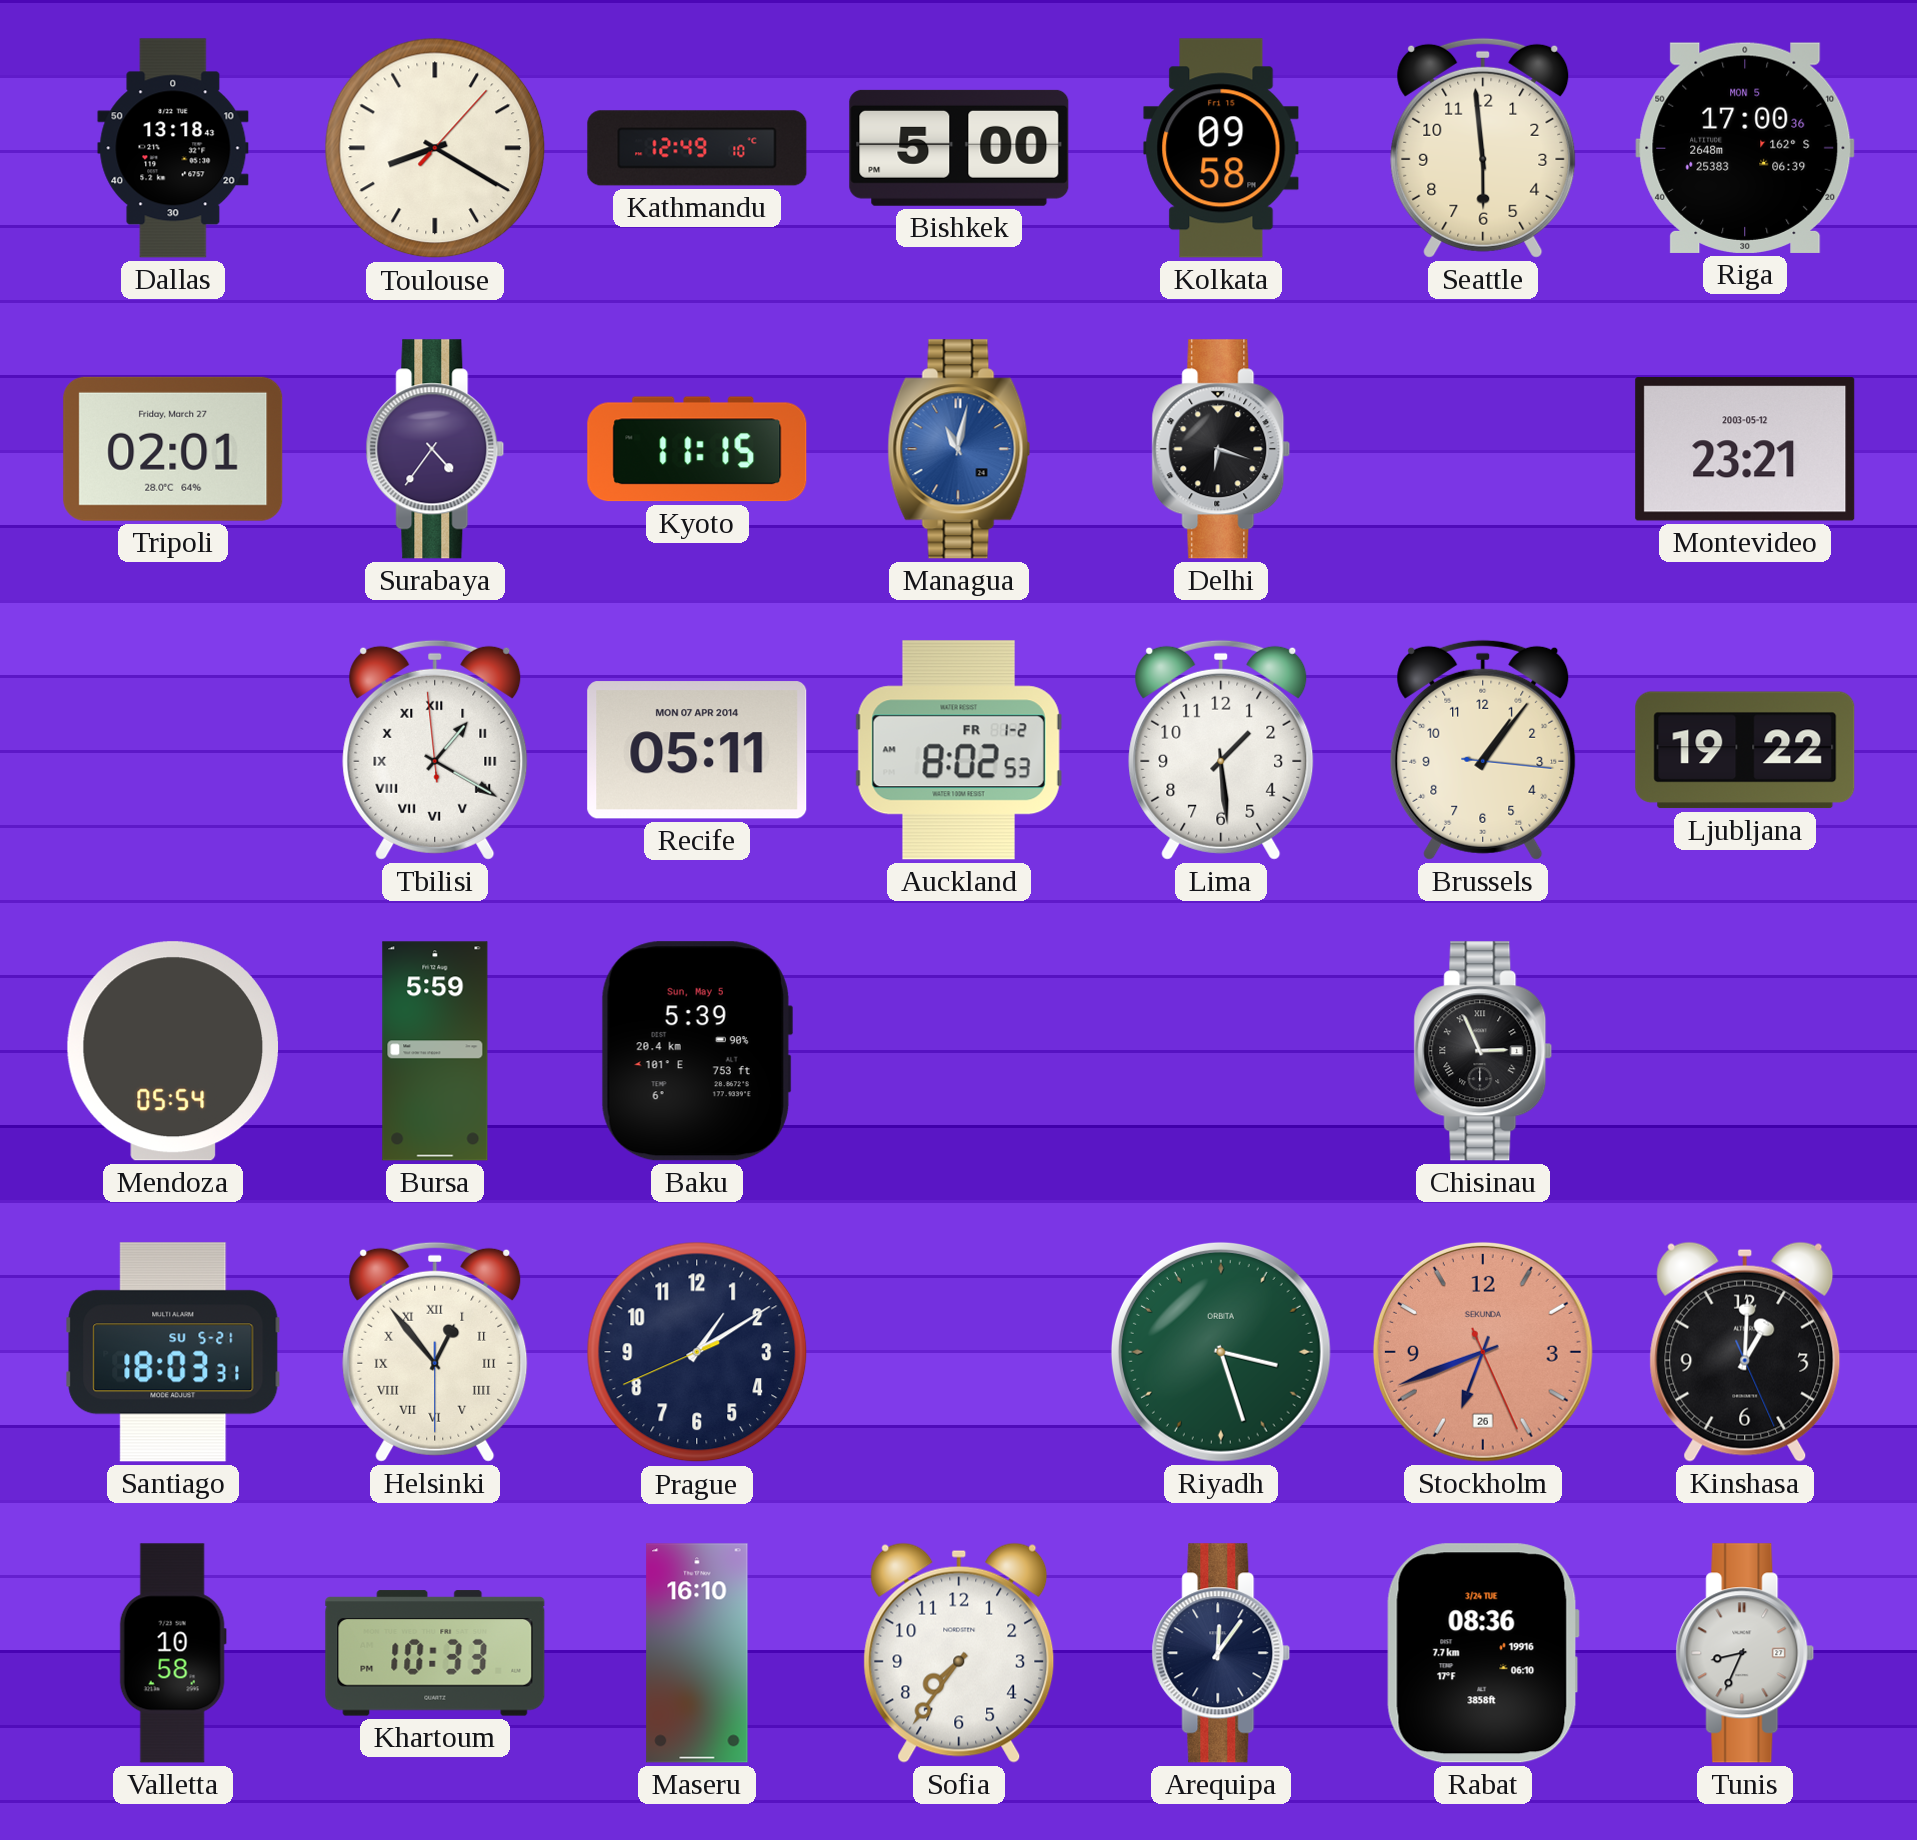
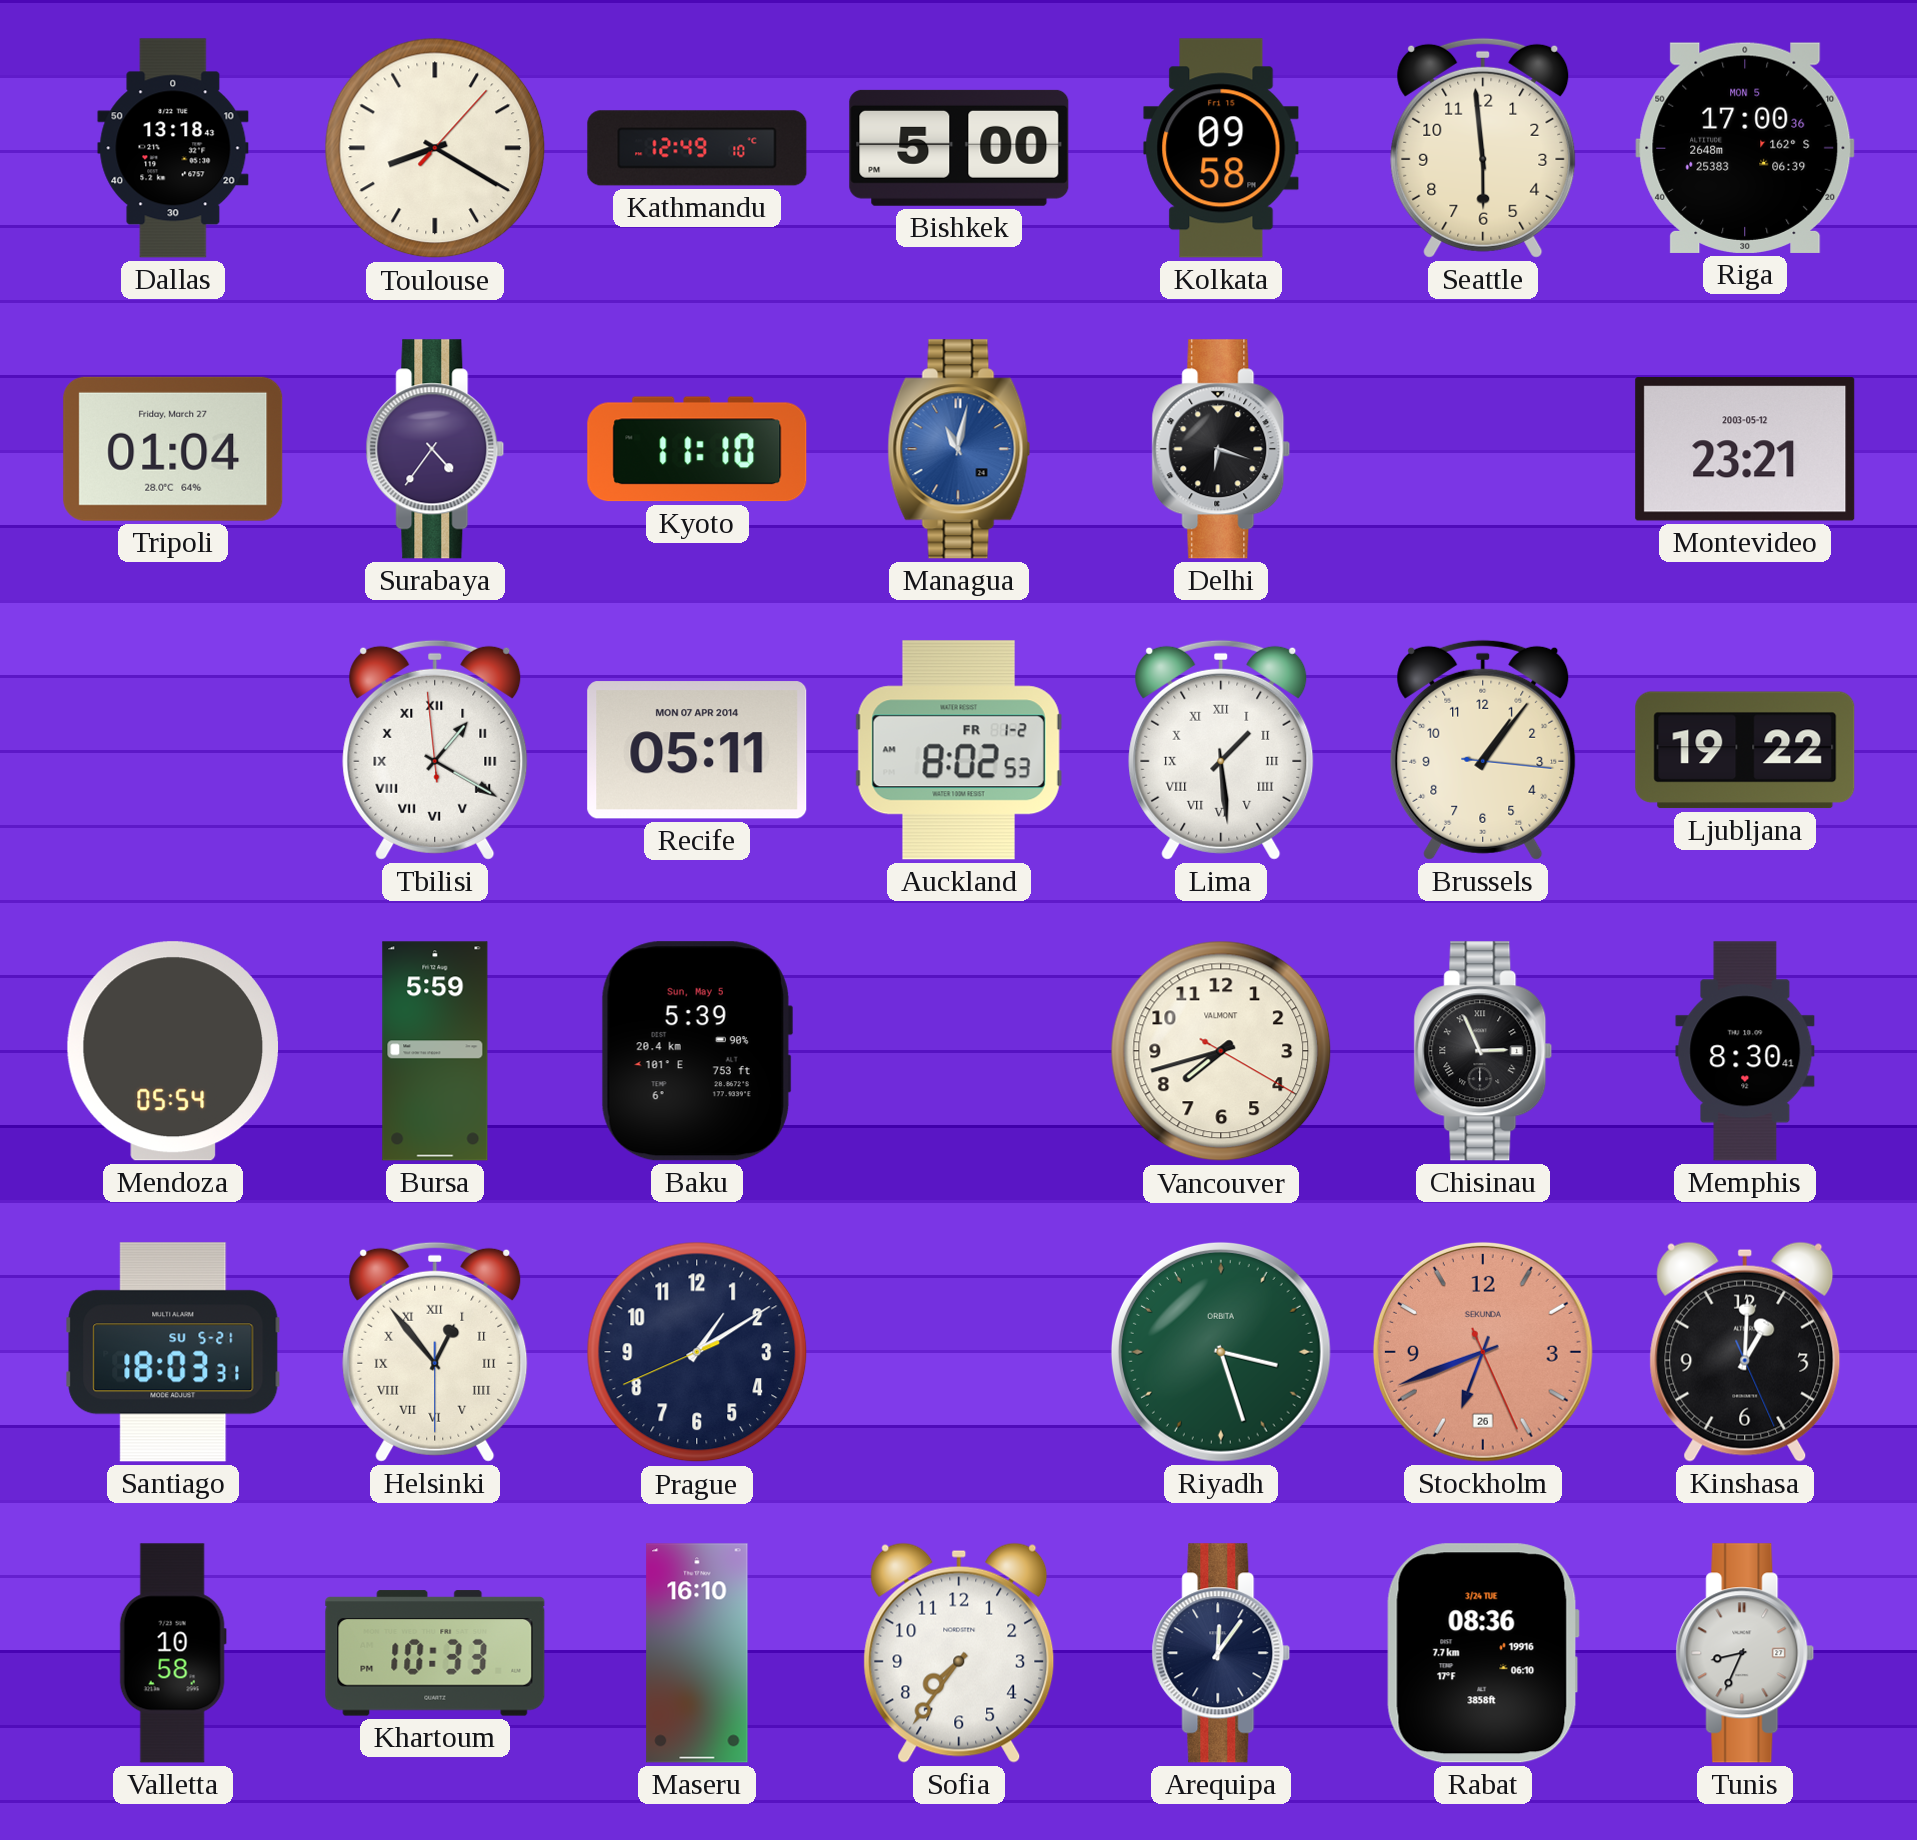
Tripoli: 02:01 -> 01:04
Kyoto: 11:15 -> 11:10
Lima numerals: Arabic -> Roman
Vancouver: none -> 7:42
Memphis: none -> 8:30
